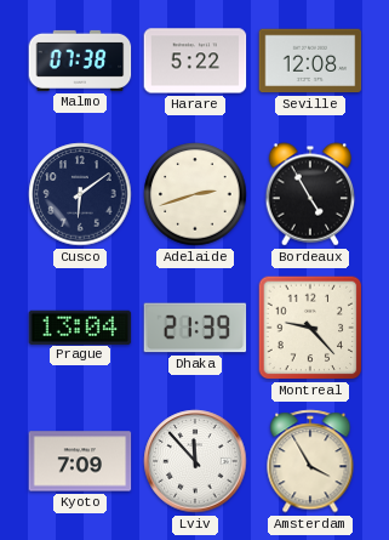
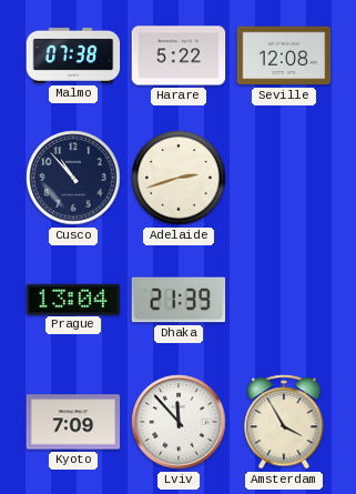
Cusco: 6:09 -> 10:53
Bordeaux: 4:55 -> none
Montreal: 9:23 -> none
